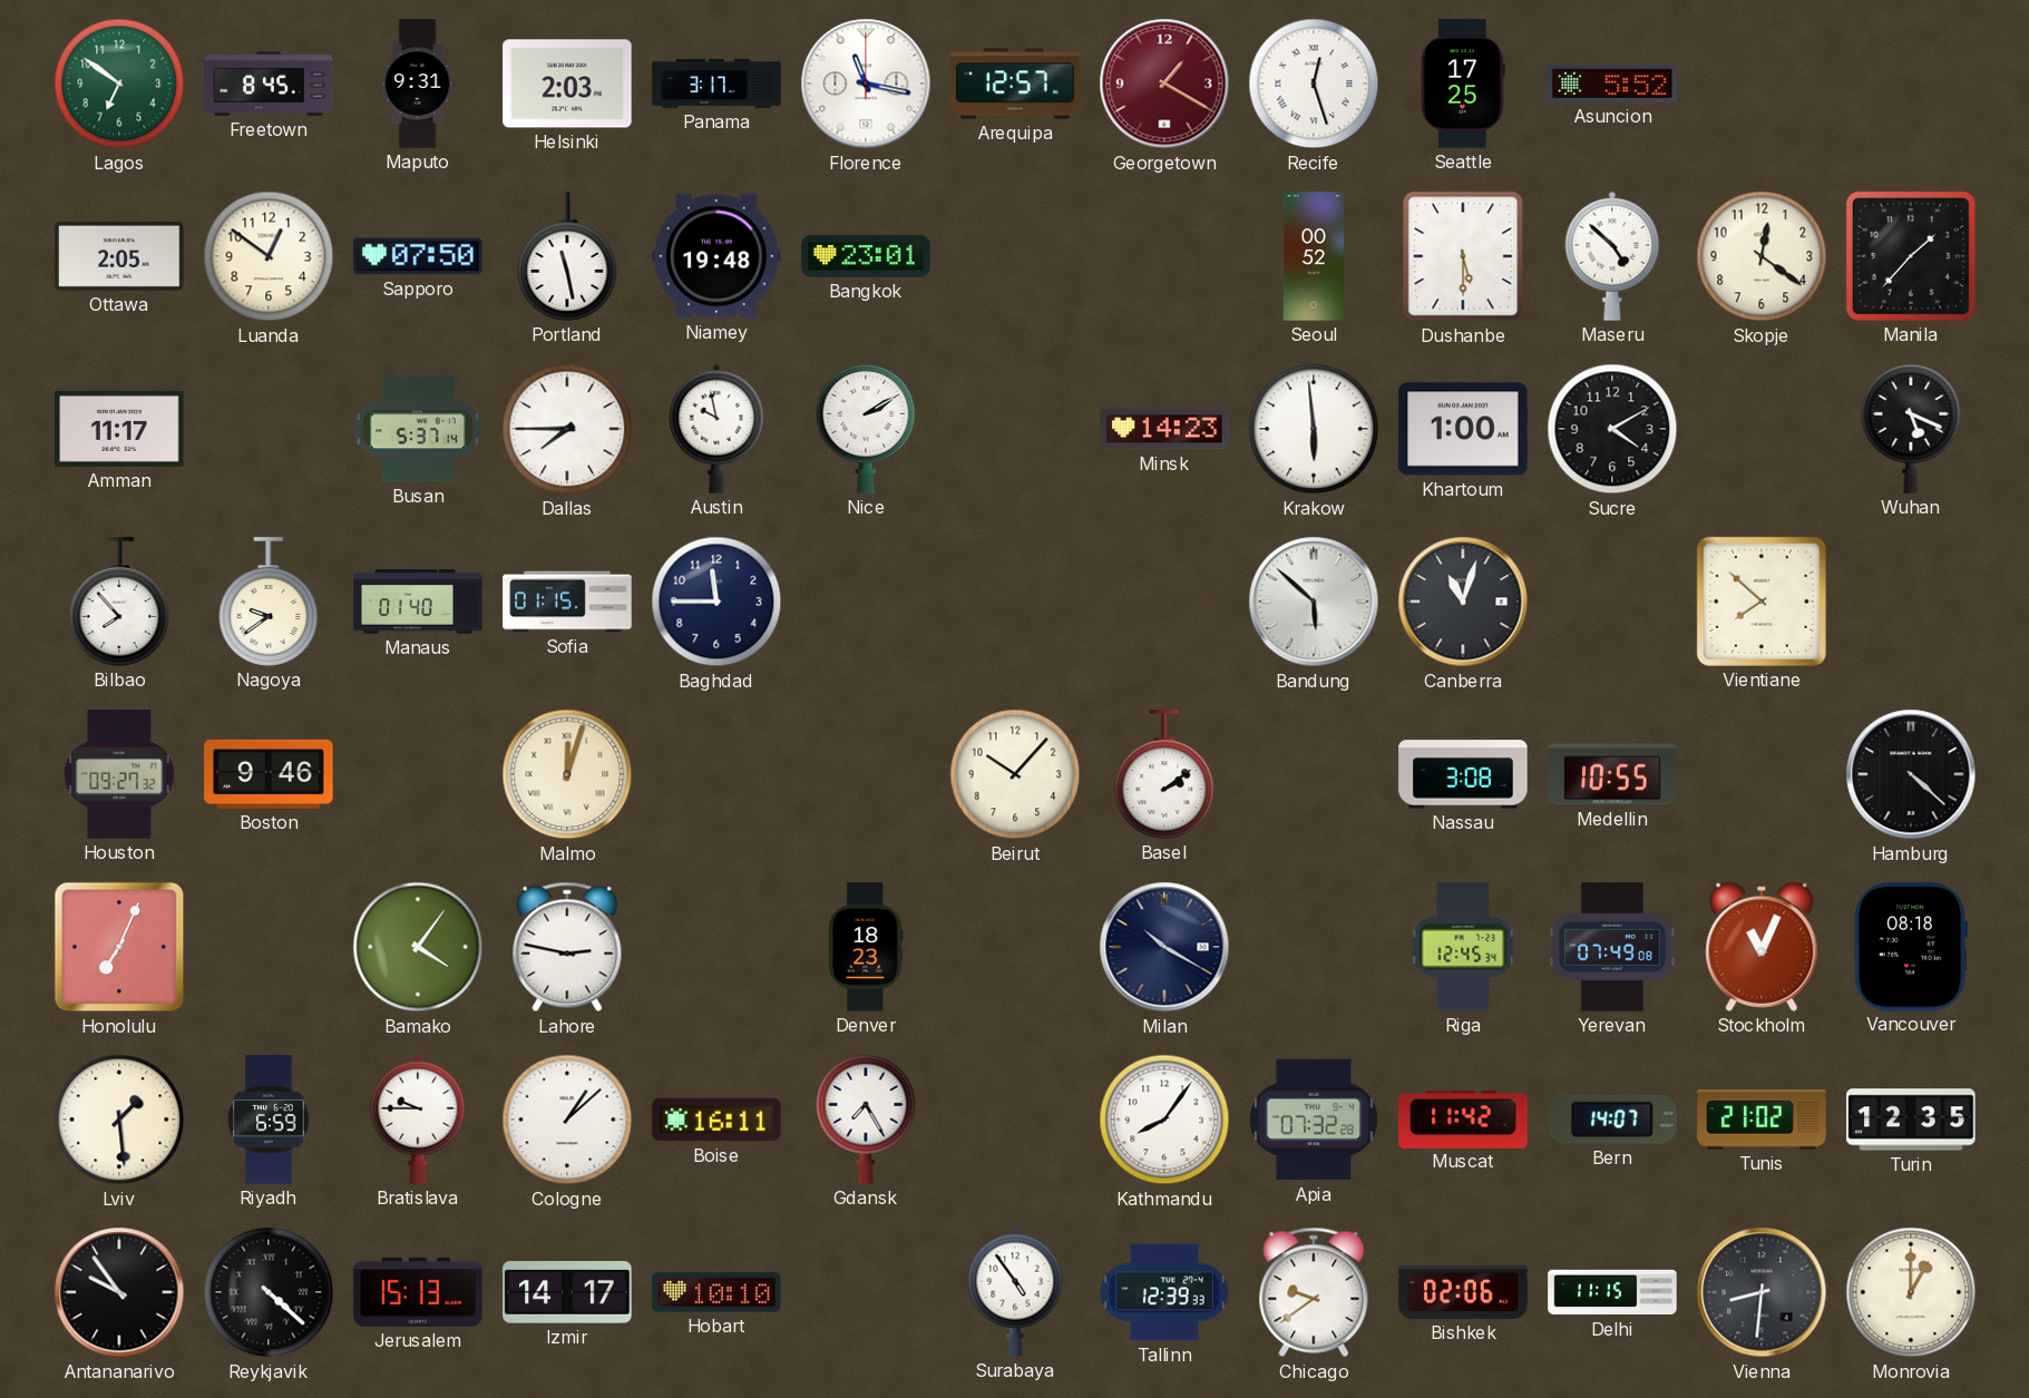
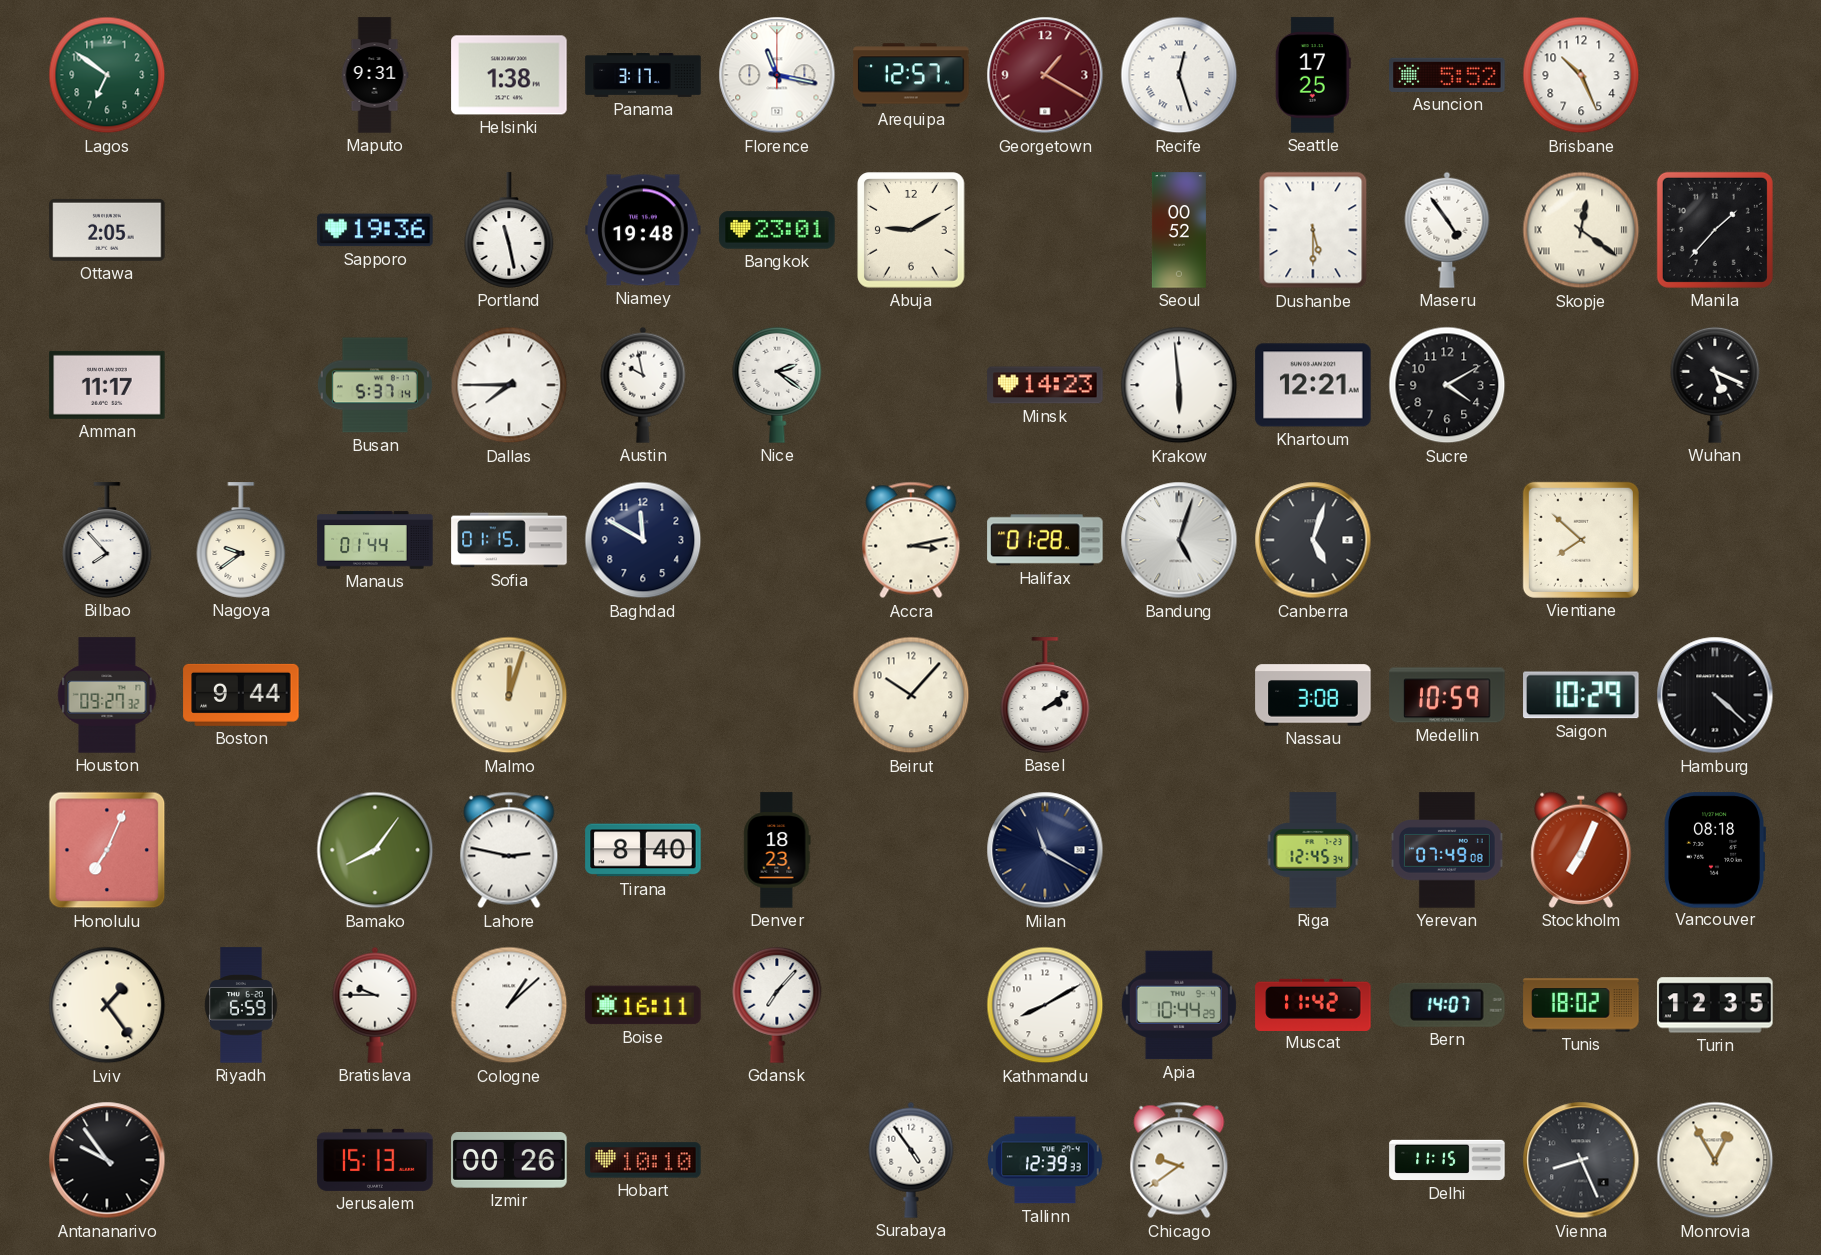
Freetown: 8:45 -> none
Helsinki: 2:03 -> 1:38
Brisbane: none -> 10:26
Luanda: 12:51 -> none
Sapporo: 07:50 -> 19:36
Abuja: none -> 9:10
Maseru: 4:52 -> 4:54
Skopje numerals: Arabic -> Roman
Nice: 2:10 -> 2:21
Khartoum: 1:00 -> 12:21
Manaus: 01:40 -> 01:44
Baghdad: 11:45 -> 11:50
Accra: none -> 3:13
Halifax: none -> 01:28
Bandung: 5:52 -> 5:03
Canberra: 11:03 -> 5:03
Boston: 9:46 -> 9:44
Medellin: 10:55 -> 10:59
Saigon: none -> 10:29
Bamako: 4:06 -> 8:06
Tirana: none -> 8:40
Milan: 10:20 -> 11:20
Stockholm: 11:04 -> 7:04
Lviv: 1:29 -> 1:24
Gdansk: 7:25 -> 7:07
Kathmandu: 8:06 -> 8:10
Apia: 07:32 -> 10:44
Tunis: 21:02 -> 18:02
Reykjavik: 4:22 -> none
Izmir: 14:17 -> 00:26
Bishkek: 02:06 -> none
Vienna: 8:31 -> 8:26
Monrovia: 1:00 -> 12:55
